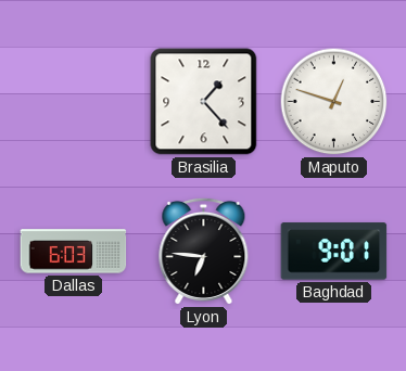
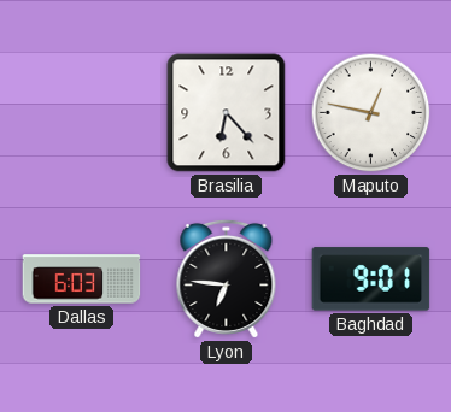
Brasilia: 1:23 -> 6:23
Maputo: 12:48 -> 12:47
